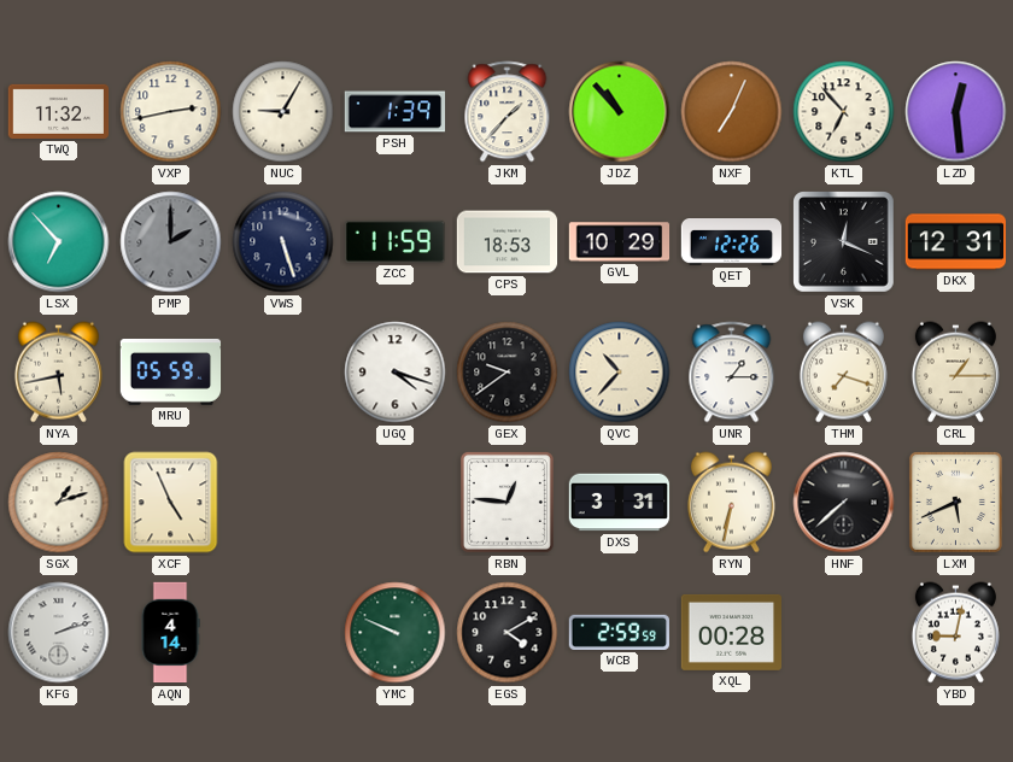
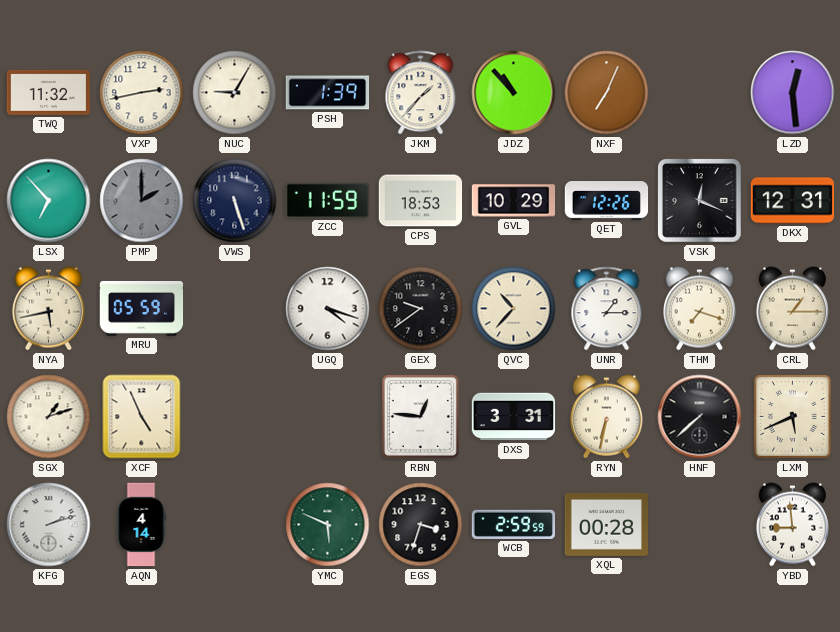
KTL: 6:53 -> none
YMC: 9:49 -> 5:49
EGS: 4:10 -> 3:33
YBD: 9:02 -> 8:59
